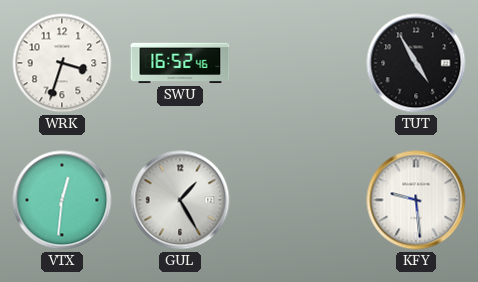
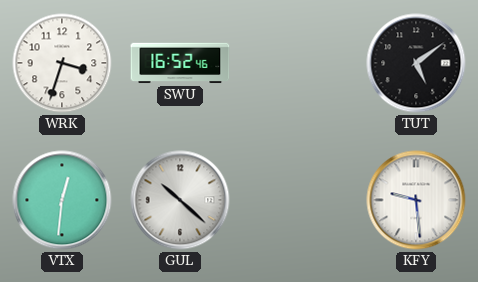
TUT: 4:55 -> 5:09
GUL: 1:25 -> 10:22
